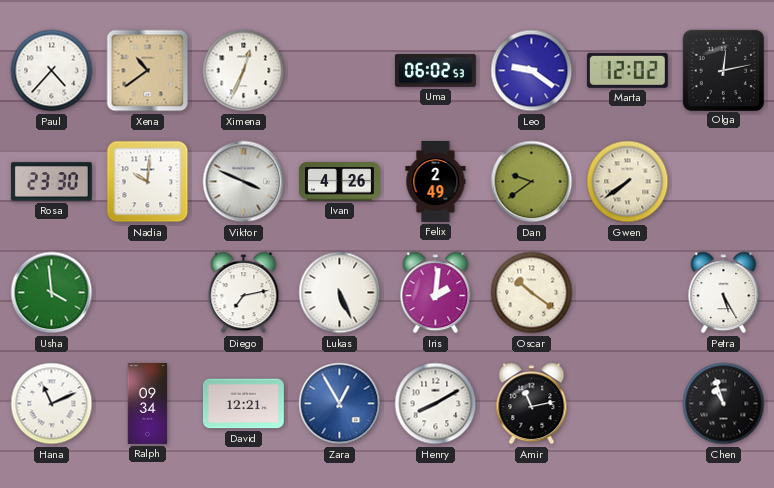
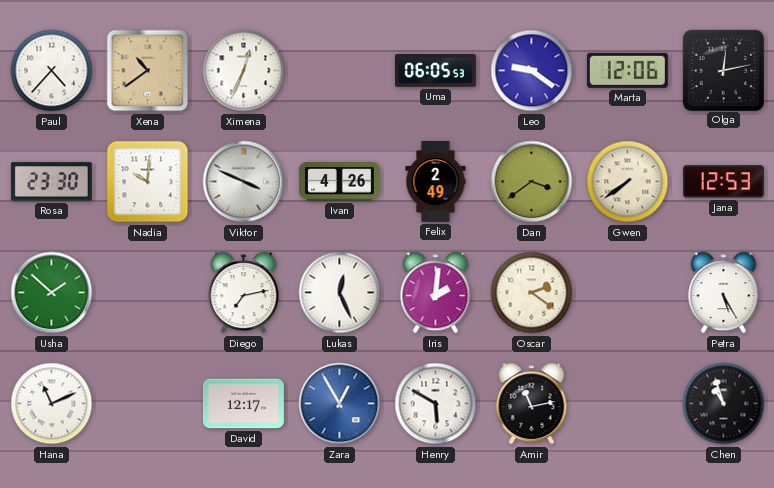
Uma: 06:02 -> 06:05
Marta: 12:02 -> 12:06
Dan: 9:39 -> 3:39
Jana: none -> 12:53
Usha: 3:59 -> 1:52
Lukas: 5:26 -> 12:26
Oscar: 10:21 -> 2:21
Ralph: 09:34 -> none
David: 12:21 -> 12:17
Henry: 8:10 -> 5:50
